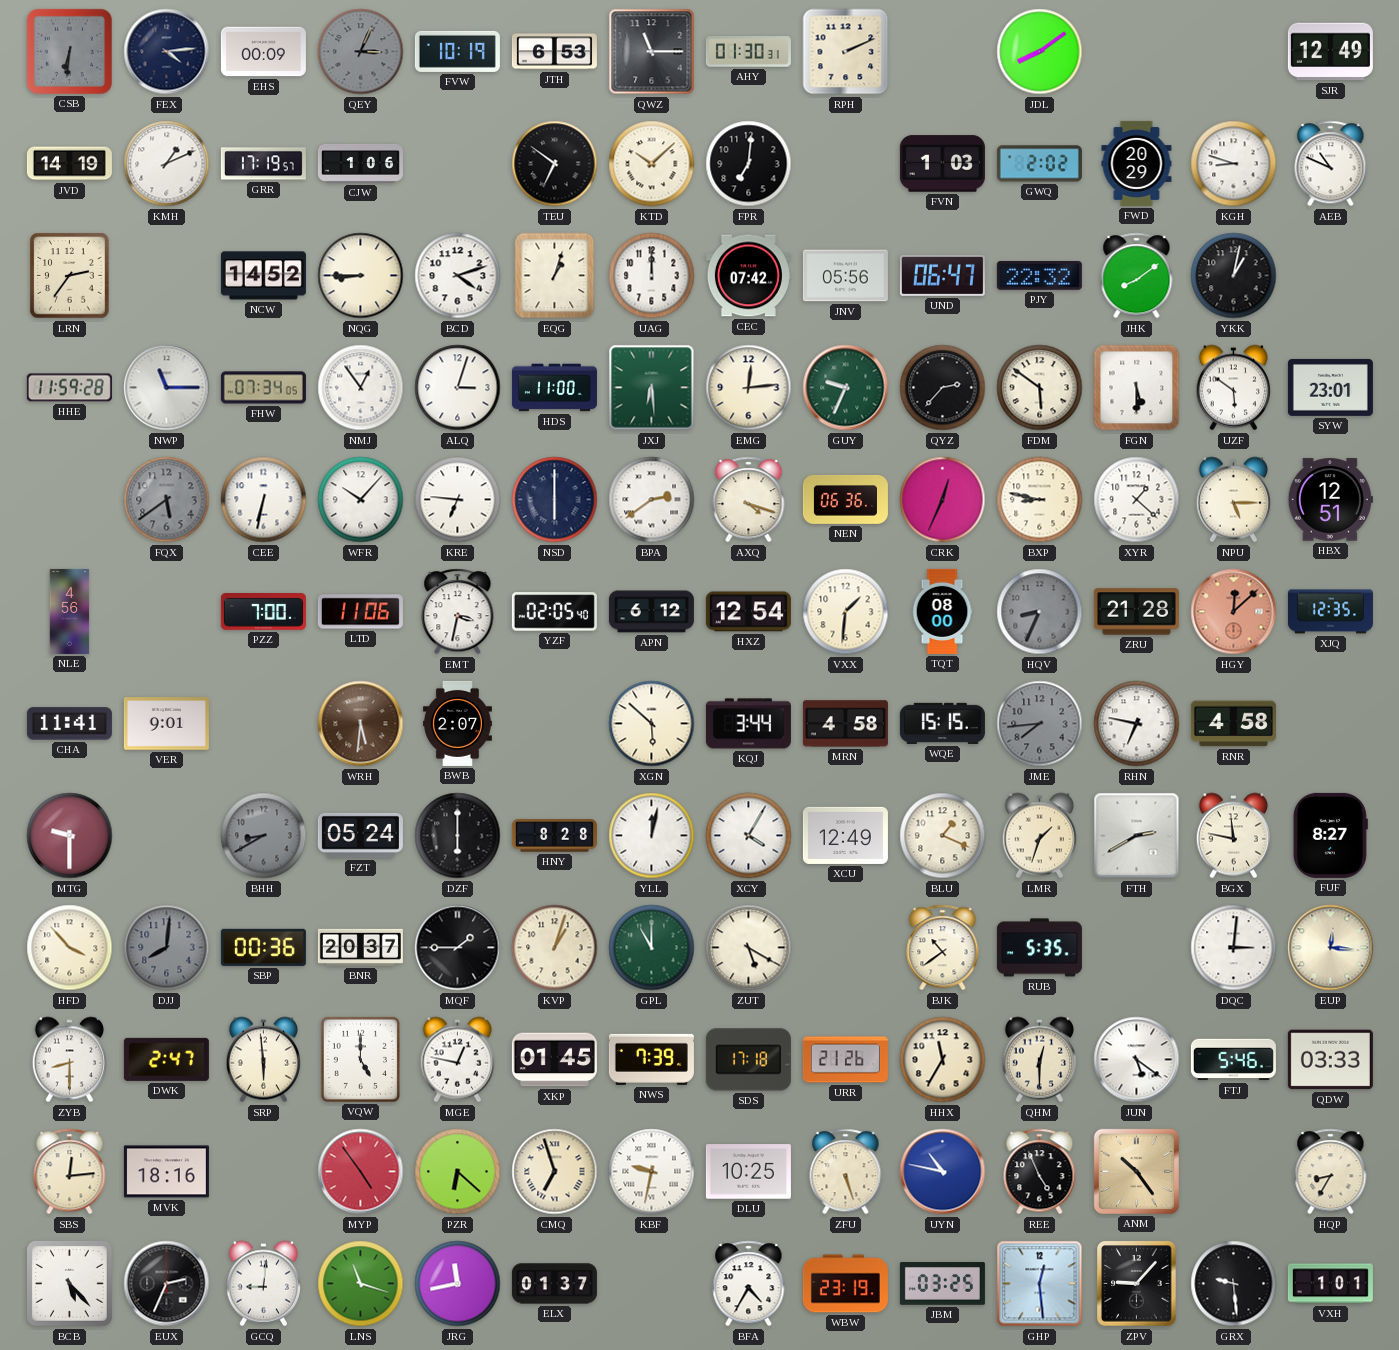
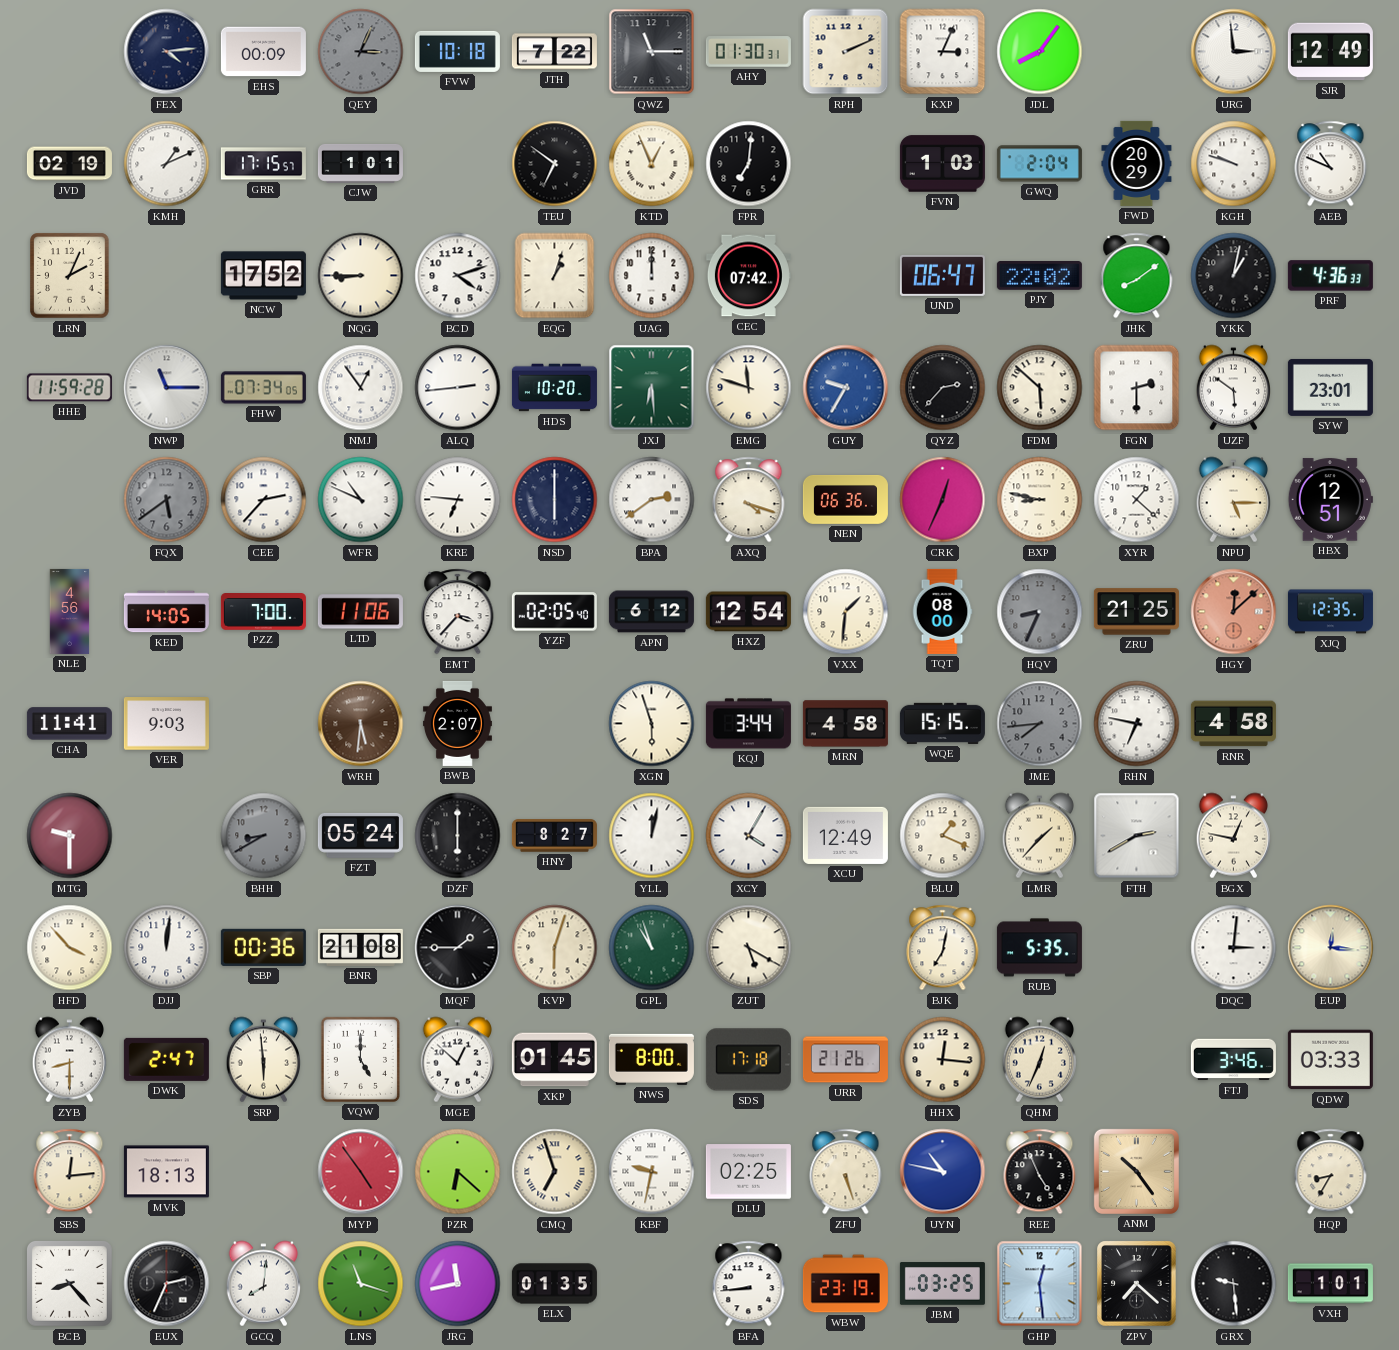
CSB: 6:31 -> none
FVW: 10:19 -> 10:18
JTH: 6:53 -> 7:22
KXP: none -> 3:04
JDL: 8:09 -> 8:06
URG: none -> 2:59
JVD: 14:19 -> 02:19
GRR: 17:19 -> 17:15
CJW: 1:06 -> 1:01
KTD: 10:08 -> 12:56
GWQ: 2:02 -> 2:04
KGH: 8:48 -> 9:48
LRN: 2:36 -> 2:04
NCW: 14:52 -> 17:52
JNV: 05:56 -> none
PJY: 22:32 -> 22:02
PRF: none -> 4:36
ALQ: 3:03 -> 2:44
HDS: 11:00 -> 10:20
EMG: 12:14 -> 11:48
GUY: 9:34 -> 9:35
GUY dial: green -> blue
FDM: 5:51 -> 5:52
FGN: 5:30 -> 2:30
CEE: 6:32 -> 2:37
WFR: 10:07 -> 10:49
KED: none -> 14:05
EMT: 3:32 -> 3:37
ZRU: 21:28 -> 21:25
VER: 9:01 -> 9:03
XGN: 5:52 -> 5:57
HNY: 8:28 -> 8:27
LMR: 1:33 -> 1:37
BGX: 11:47 -> 12:47
FUF: 8:27 -> none
DJJ: 8:01 -> 12:01
DJJ dial: grey -> white
BNR: 20:37 -> 21:08
KVP: 1:03 -> 6:03
GPL: 11:00 -> 10:57
BJK: 10:39 -> 7:02
MGE: 12:47 -> 12:52
NWS: 7:39 -> 8:00
HHX: 11:35 -> 12:16
QHM: 12:30 -> 12:34
JUN: 5:21 -> none
FTJ: 5:46 -> 3:46
MVK: 18:16 -> 18:13
DLU: 10:25 -> 02:25
BCB: 5:23 -> 8:23
GCQ: 9:01 -> 8:01
ELX: 01:37 -> 01:35
BFA: 4:35 -> 8:44
ZPV: 9:07 -> 7:22
